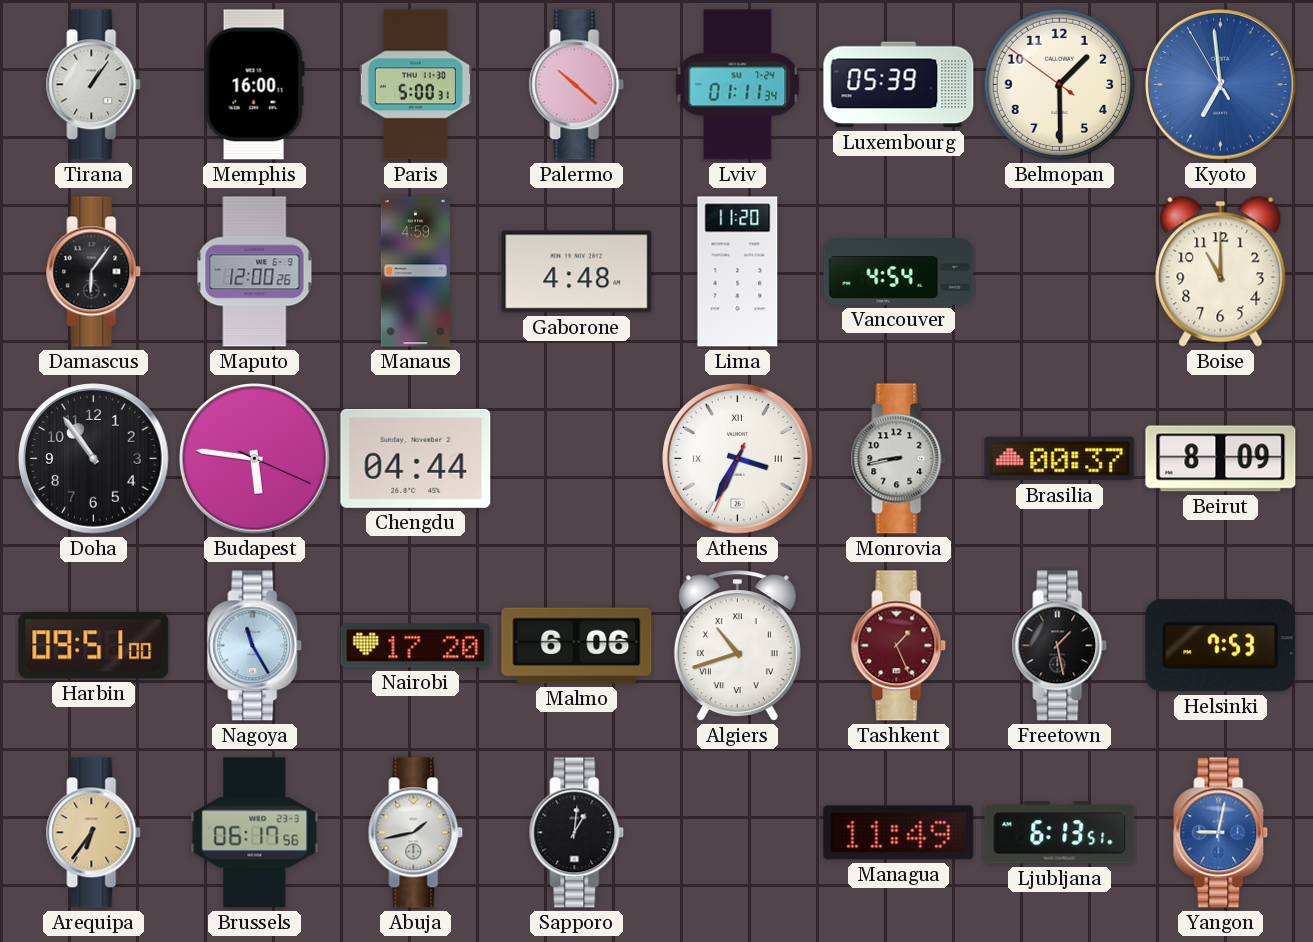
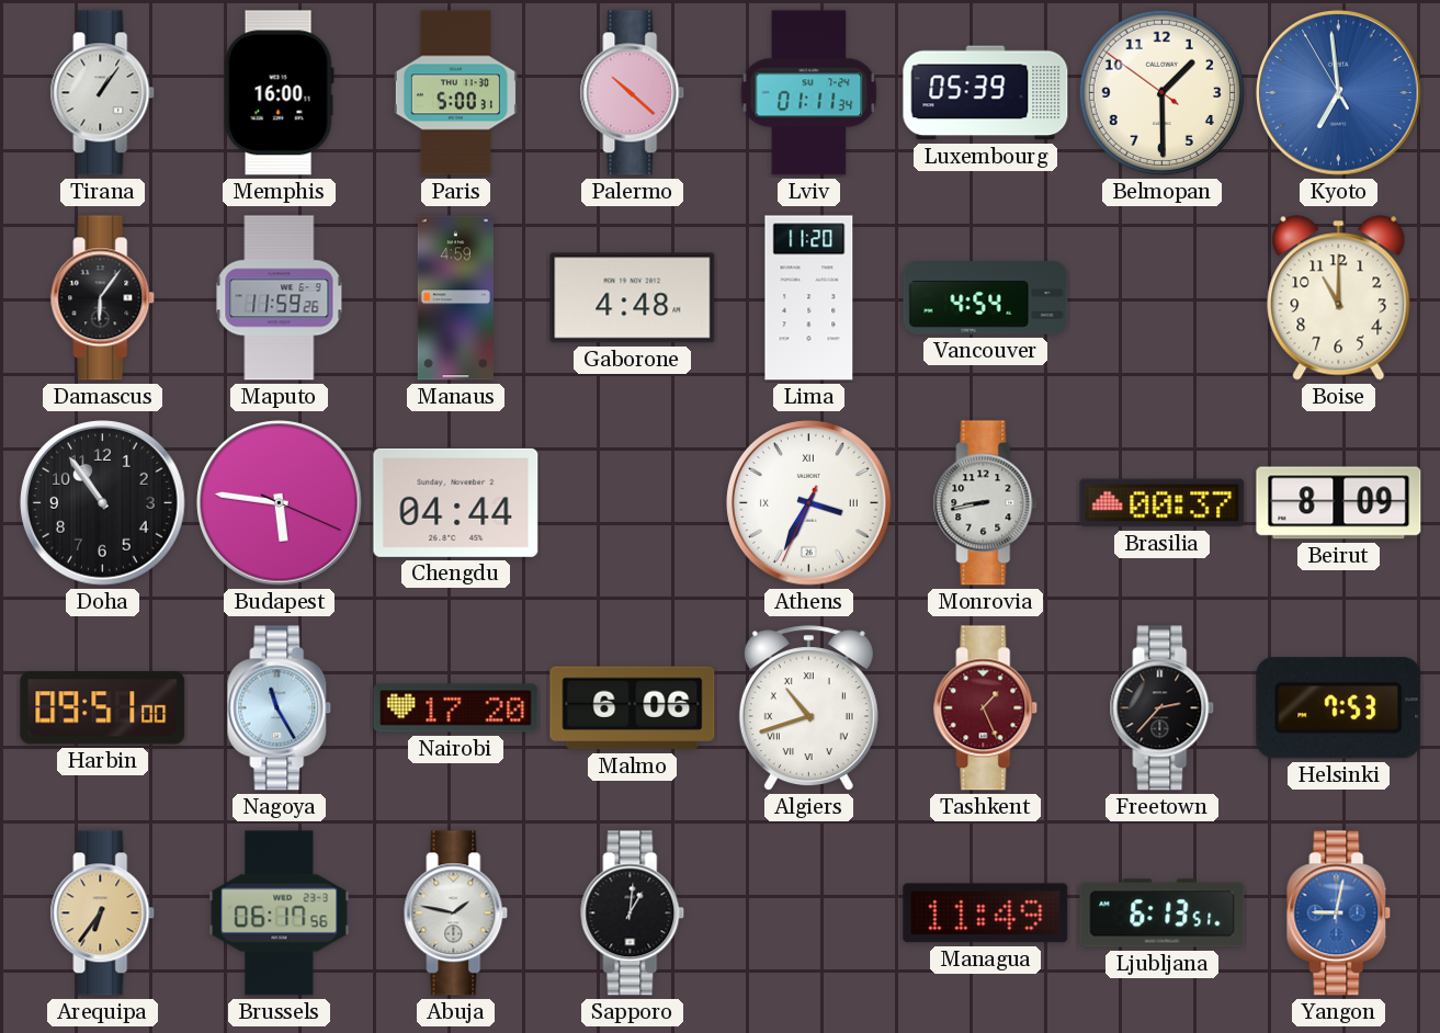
Maputo: 12:00 -> 11:59
Freetown: 1:28 -> 2:37
Abuja: 1:43 -> 1:47
